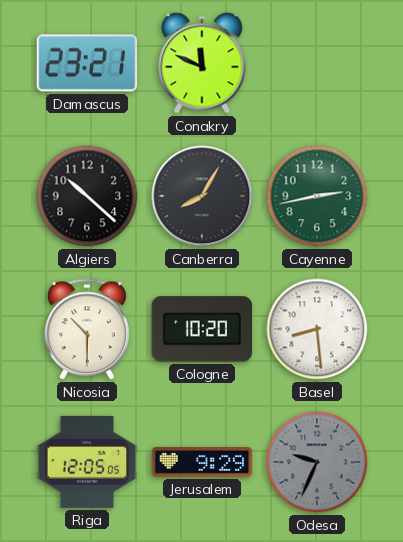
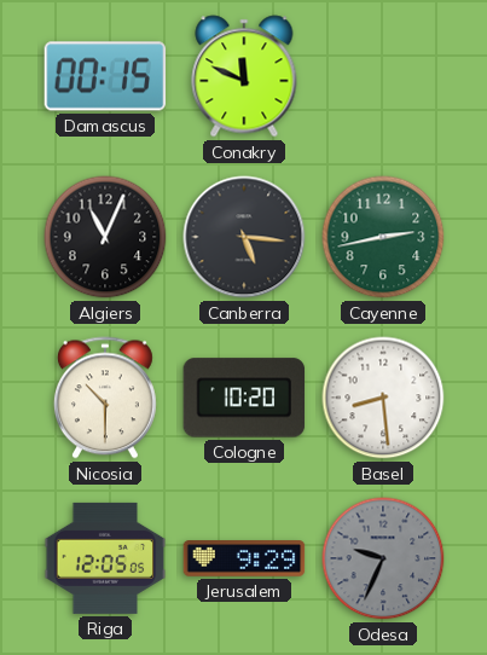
Damascus: 23:21 -> 00:15
Algiers: 10:22 -> 11:04
Canberra: 8:05 -> 5:16
